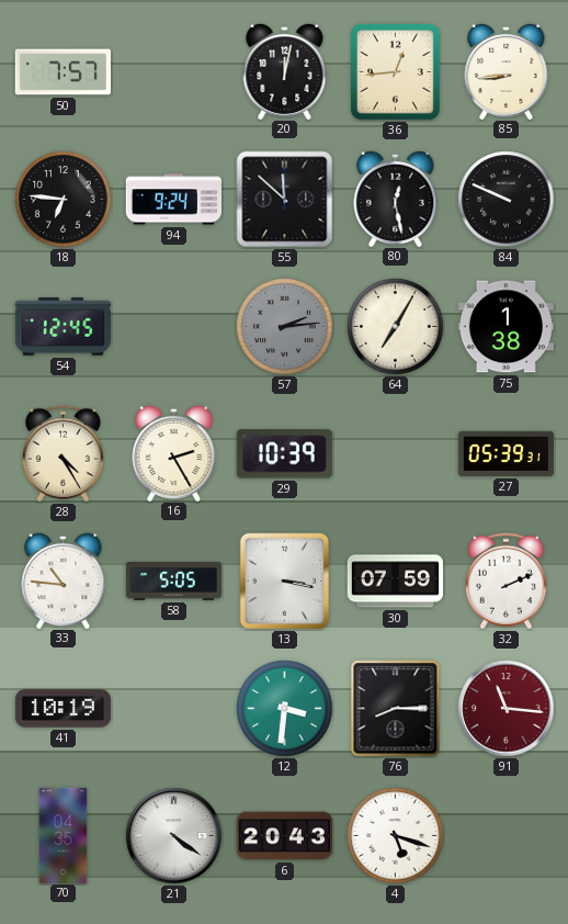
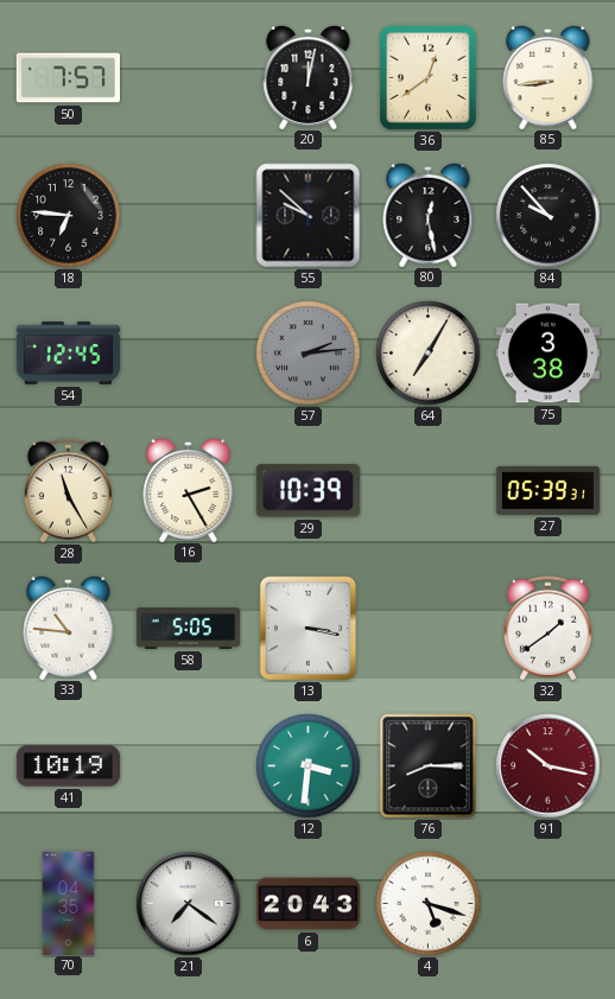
36: 12:44 -> 12:39
94: 9:24 -> none
55: 11:52 -> 9:52
84: 9:49 -> 9:53
75: 1:38 -> 3:38
28: 4:25 -> 11:25
30: 07:59 -> none
32: 2:11 -> 1:39
91: 11:16 -> 10:17
21: 4:21 -> 7:21
